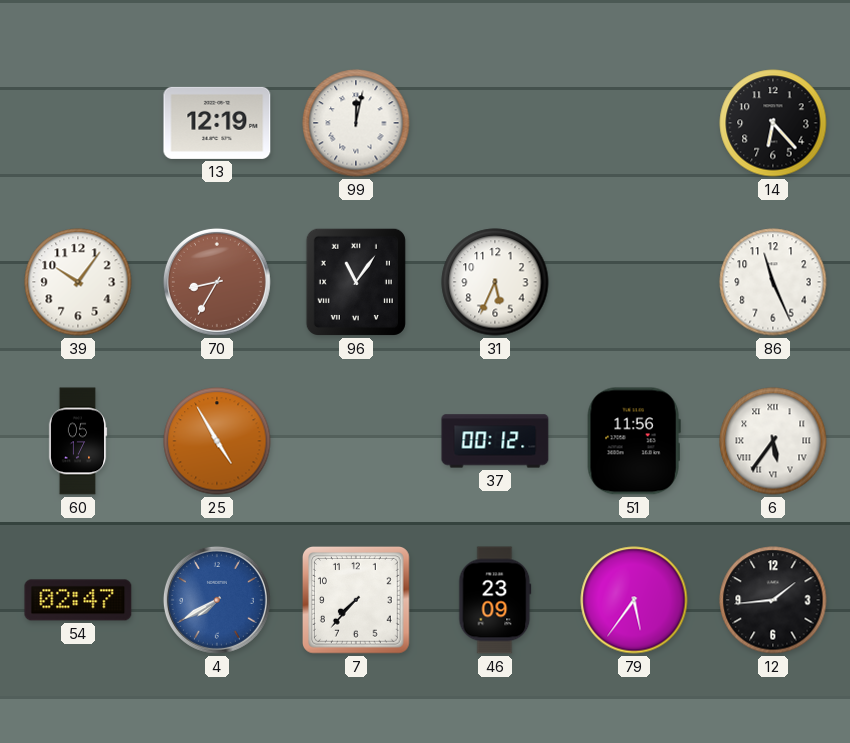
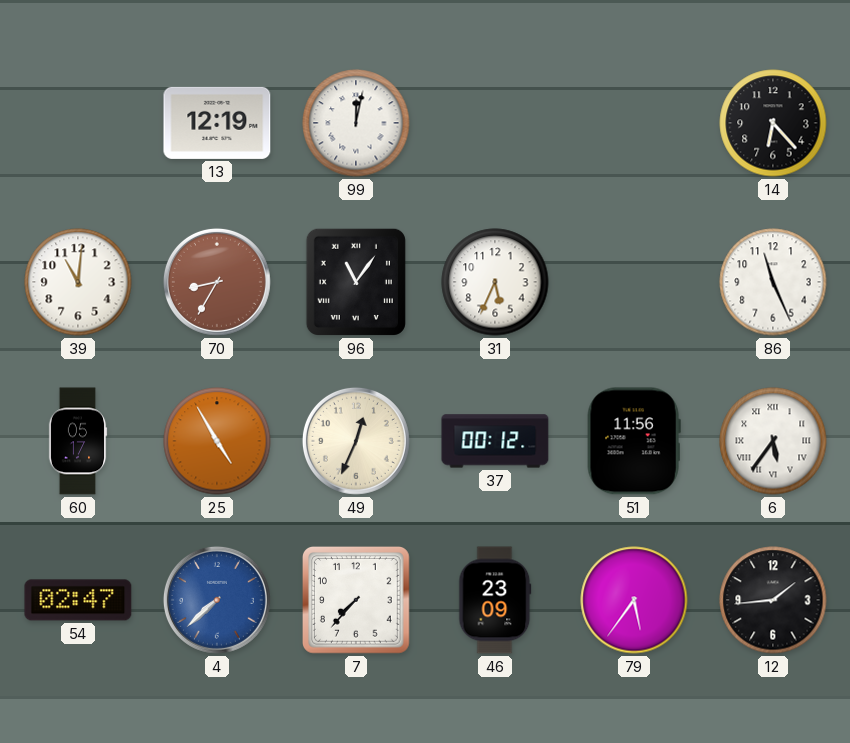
39: 10:06 -> 11:01
49: none -> 12:34
4: 7:40 -> 7:38
